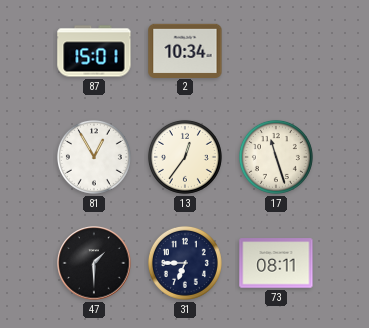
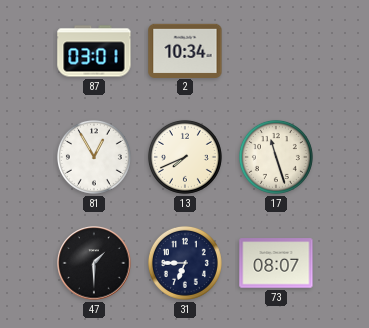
87: 15:01 -> 03:01
13: 12:36 -> 7:41
73: 08:11 -> 08:07
